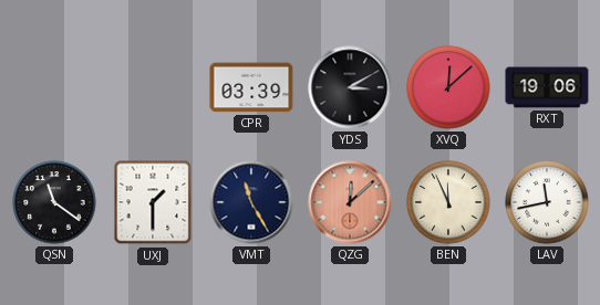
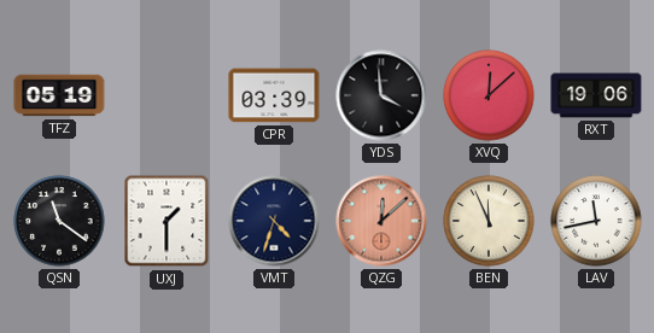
TFZ: none -> 05:19
YDS: 3:10 -> 3:59
VMT: 11:25 -> 4:33
